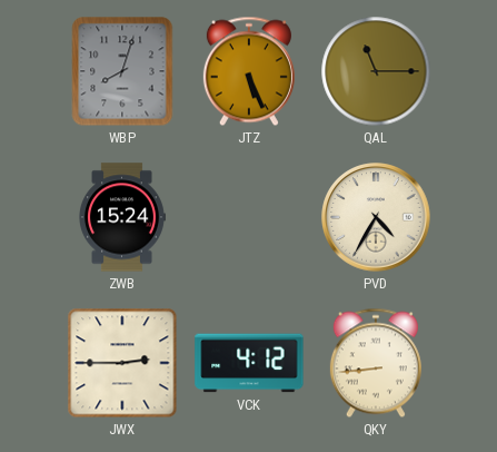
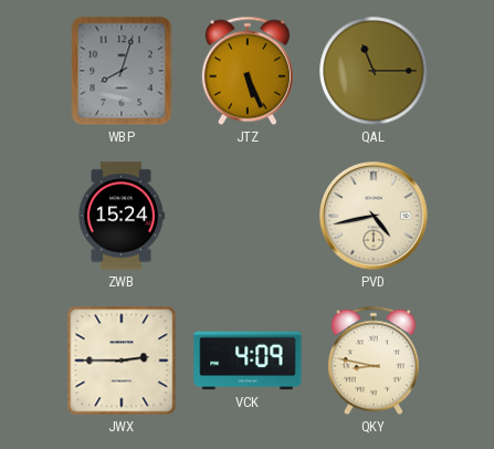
PVD: 4:35 -> 4:43
VCK: 4:12 -> 4:09
QKY: 8:44 -> 8:47
